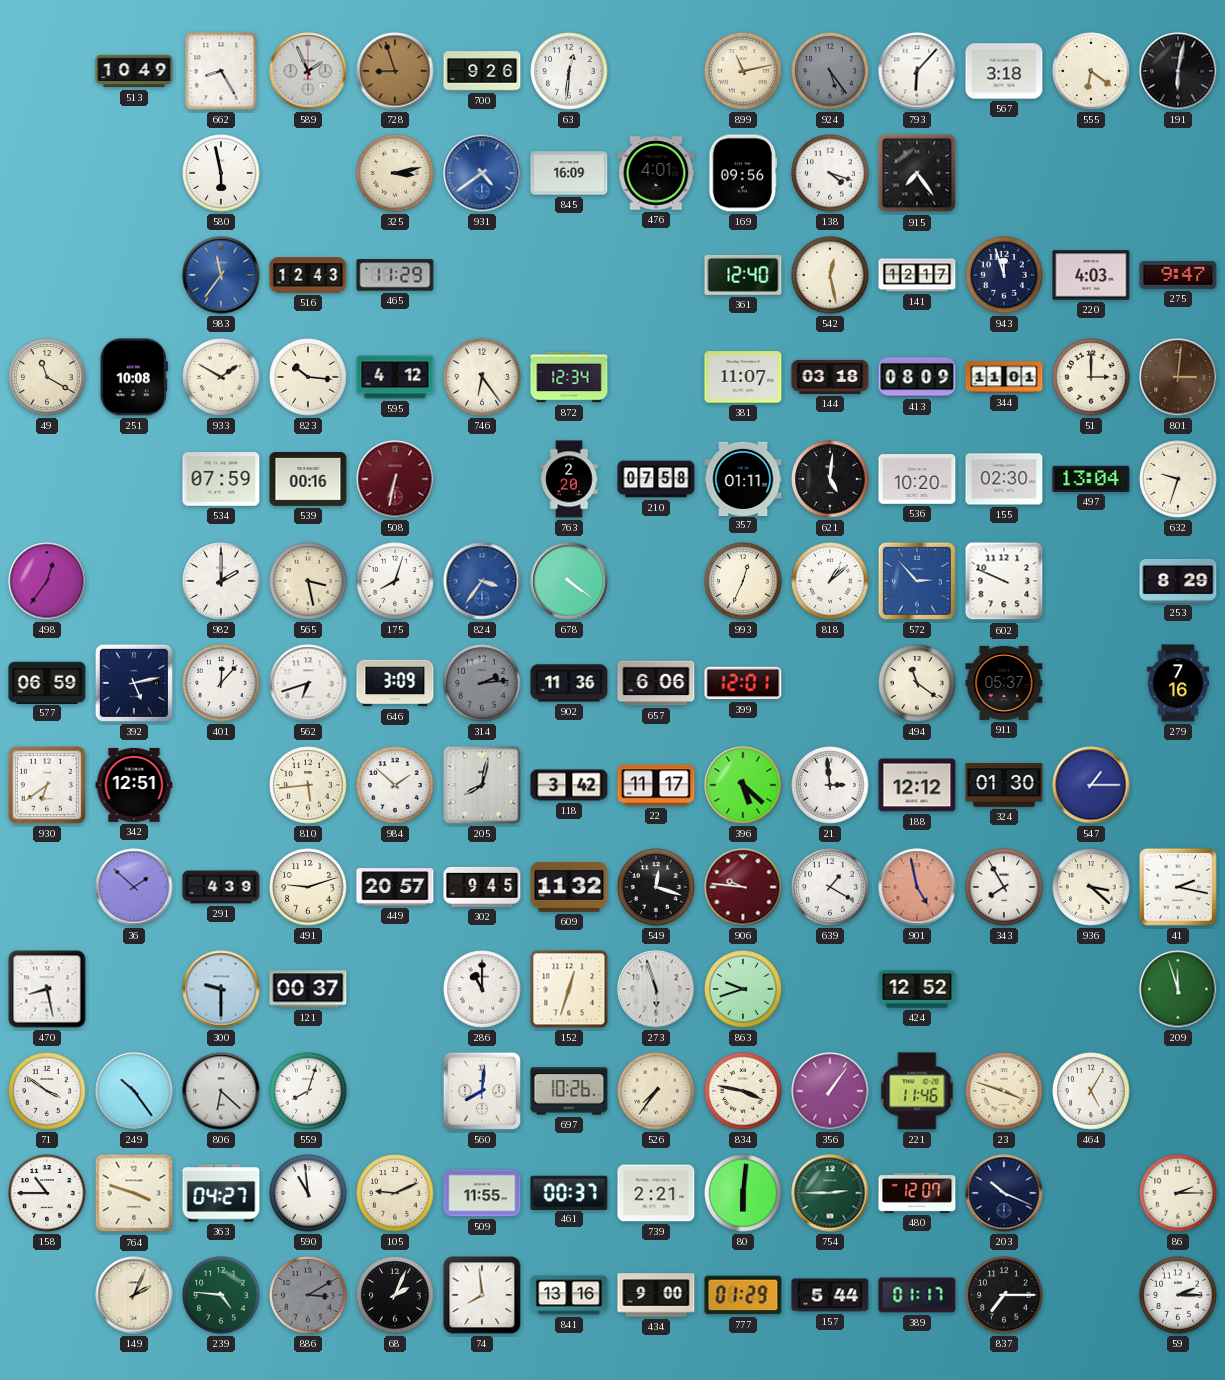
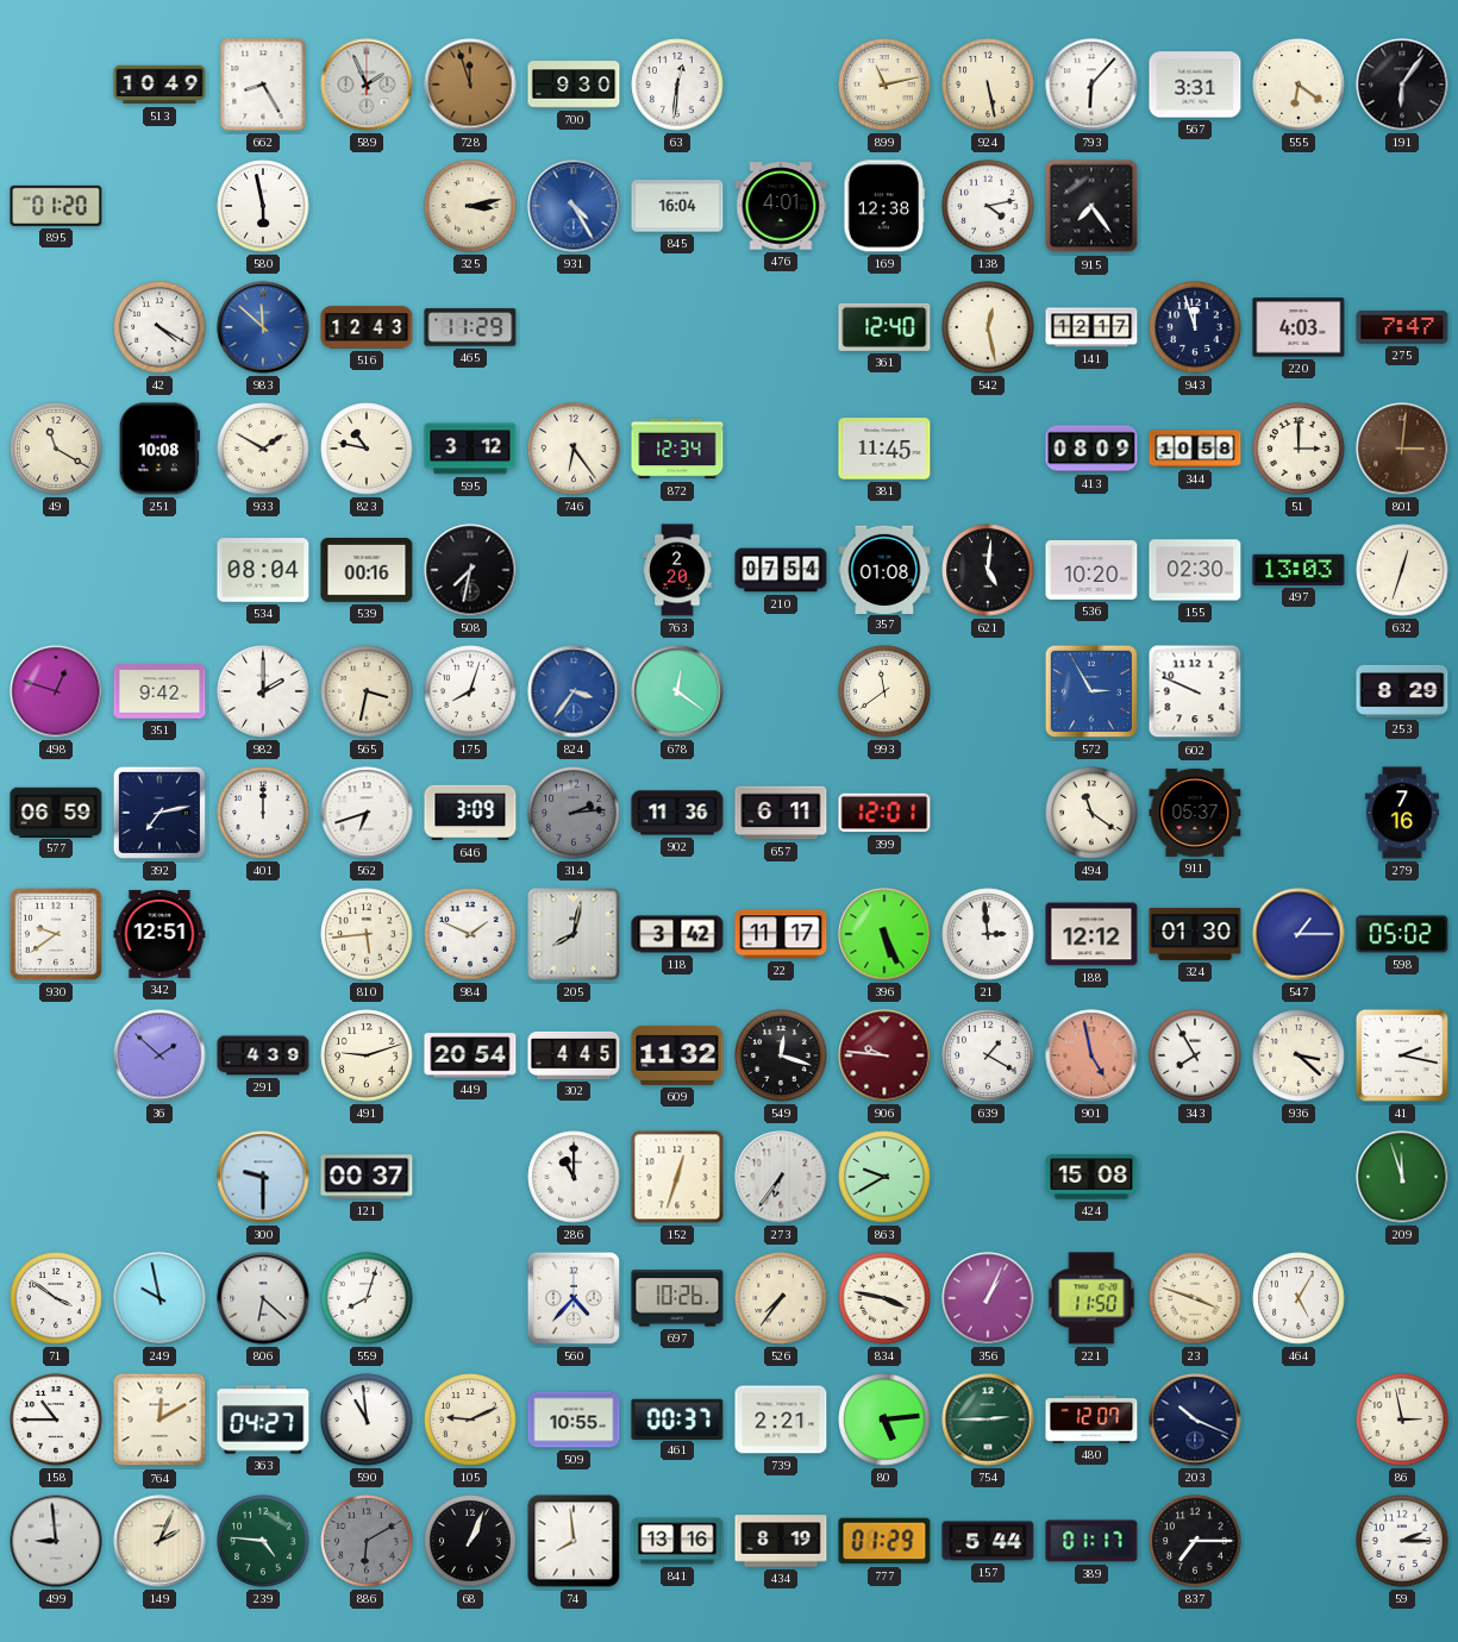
728: 8:57 -> 11:57
700: 9:26 -> 9:30
924: 5:24 -> 5:28
924 dial: grey -> cream
567: 3:18 -> 3:31
191: 6:02 -> 6:06
895: none -> 01:20
931: 4:39 -> 4:25
845: 16:09 -> 16:04
169: 09:56 -> 12:38
138: 4:18 -> 4:13
42: none -> 4:20
983: 11:36 -> 11:52
275: 9:47 -> 7:47
823: 10:16 -> 10:47
595: 4:12 -> 3:12
381: 11:07 -> 11:45
144: 03:18 -> none
344: 11:01 -> 10:58
534: 07:59 -> 08:04
508: 6:32 -> 7:32
508 dial: burgundy -> black
210: 07:58 -> 07:54
357: 01:11 -> 01:08
497: 13:04 -> 13:03
632: 9:33 -> 12:33
498: 12:36 -> 12:48
351: none -> 9:42
565: 3:28 -> 3:32
678: 4:21 -> 12:21
993: 12:34 -> 11:39
818: 1:08 -> none
572: 2:53 -> 2:55
392: 5:13 -> 7:13
401: 12:07 -> 12:00
657: 6:06 -> 6:11
930: 6:39 -> 9:39
984: 1:52 -> 1:49
396: 5:22 -> 5:26
598: none -> 05:02
449: 20:57 -> 20:54
302: 9:45 -> 4:45
470: 8:28 -> none
273: 5:57 -> 6:36
863: 9:42 -> 9:40
424: 12:52 -> 15:08
249: 10:24 -> 9:58
560: 8:01 -> 4:37
356: 1:06 -> 1:04
221: 11:46 -> 11:50
764: 3:48 -> 12:10
509: 11:55 -> 10:55
80: 6:01 -> 5:14
86: 2:15 -> 2:58
499: none -> 8:59
886: 3:10 -> 6:10
68: 2:04 -> 1:04
434: 9:00 -> 8:19
